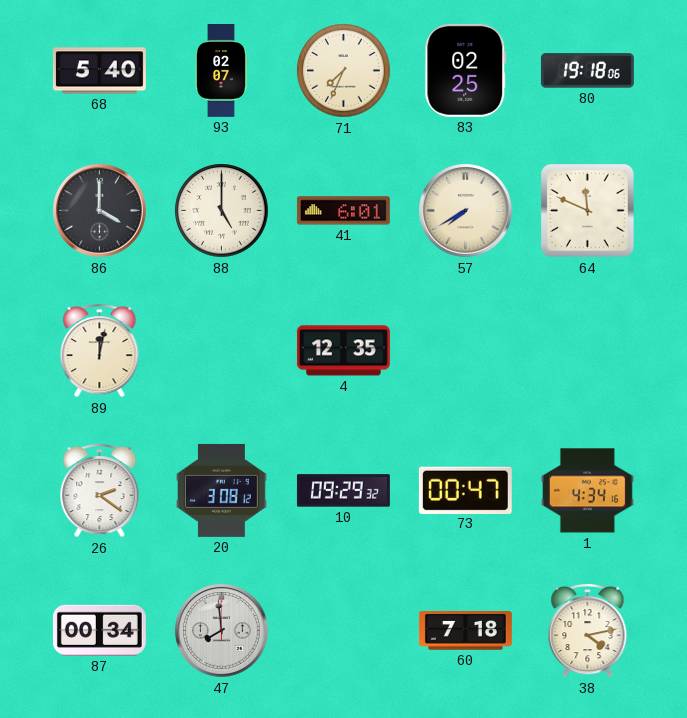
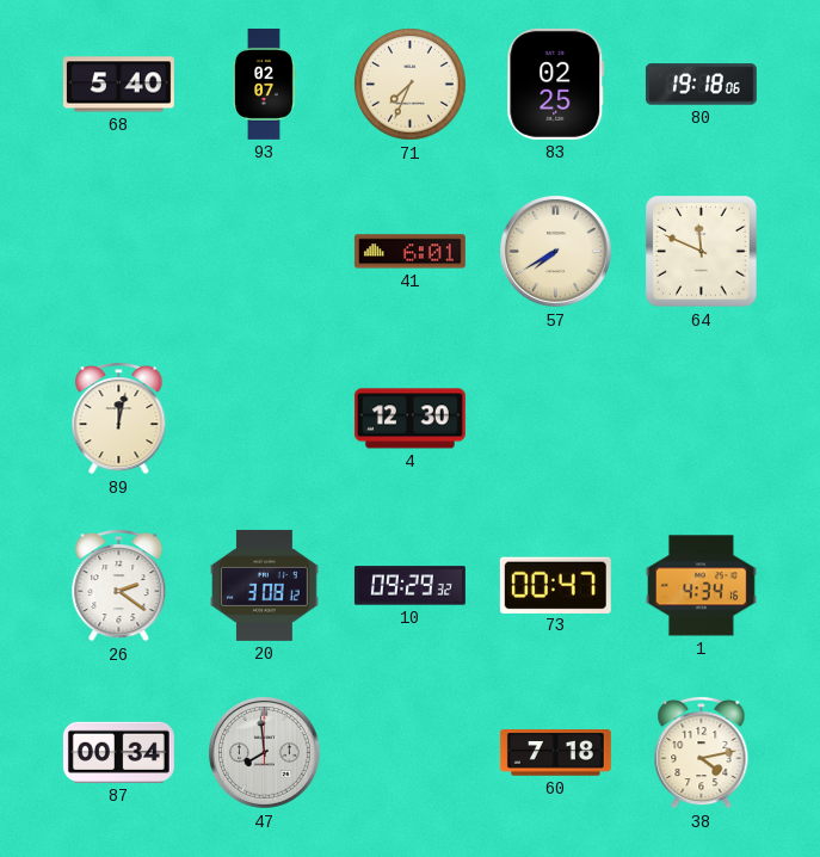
86: 4:00 -> none
88: 5:00 -> none
4: 12:35 -> 12:30
